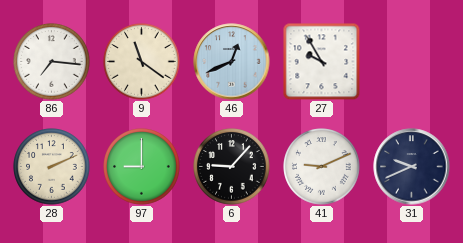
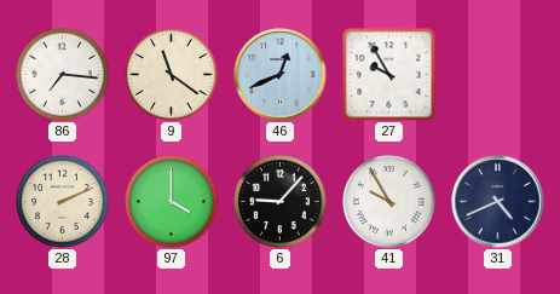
97: 9:00 -> 4:00
41: 9:11 -> 9:55
31: 9:41 -> 4:41
